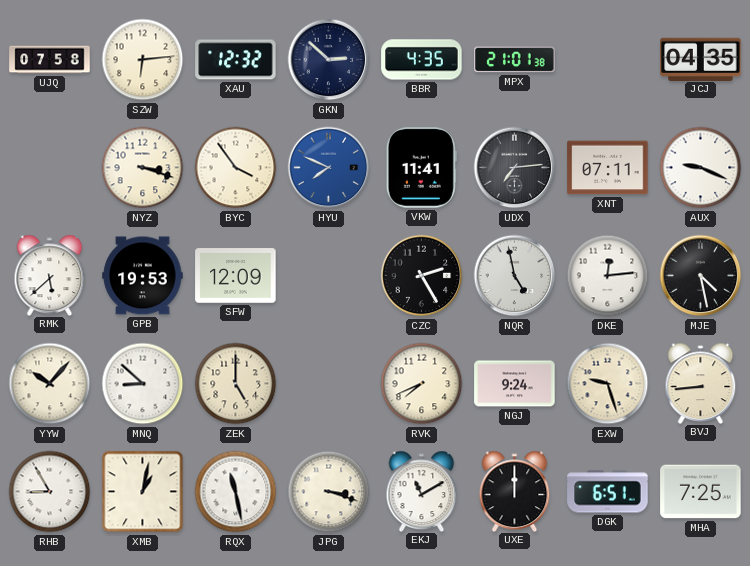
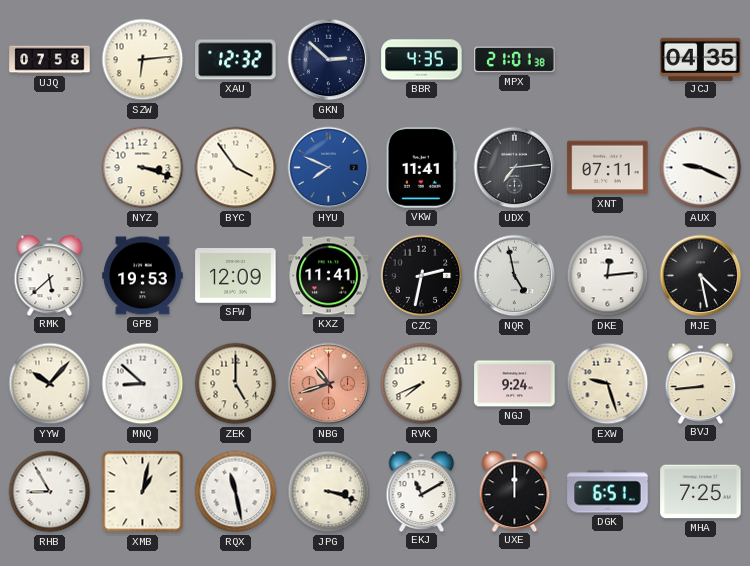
KXZ: none -> 11:41
CZC: 2:25 -> 2:32
NBG: none -> 10:42
